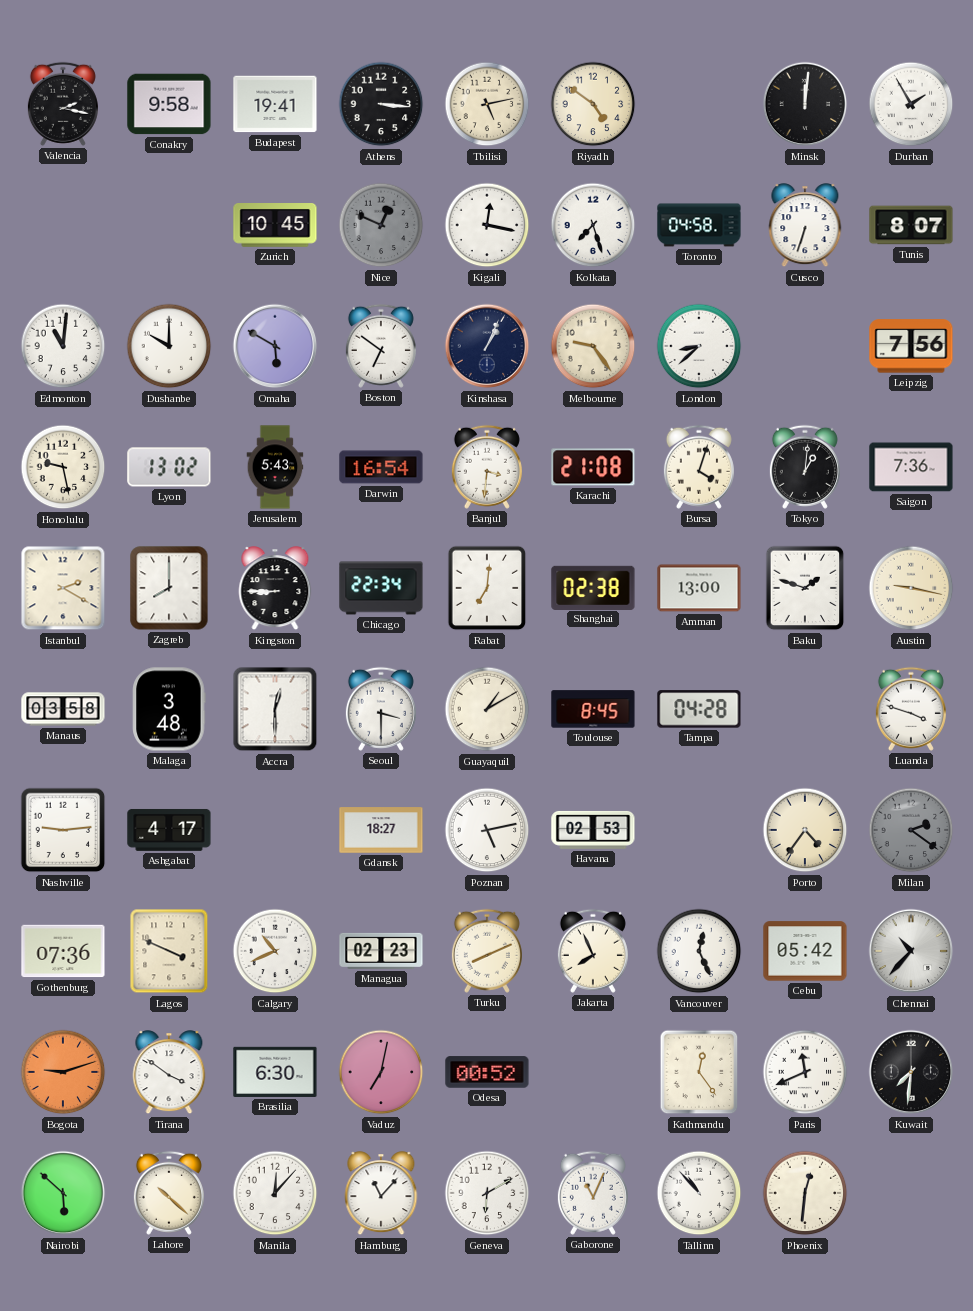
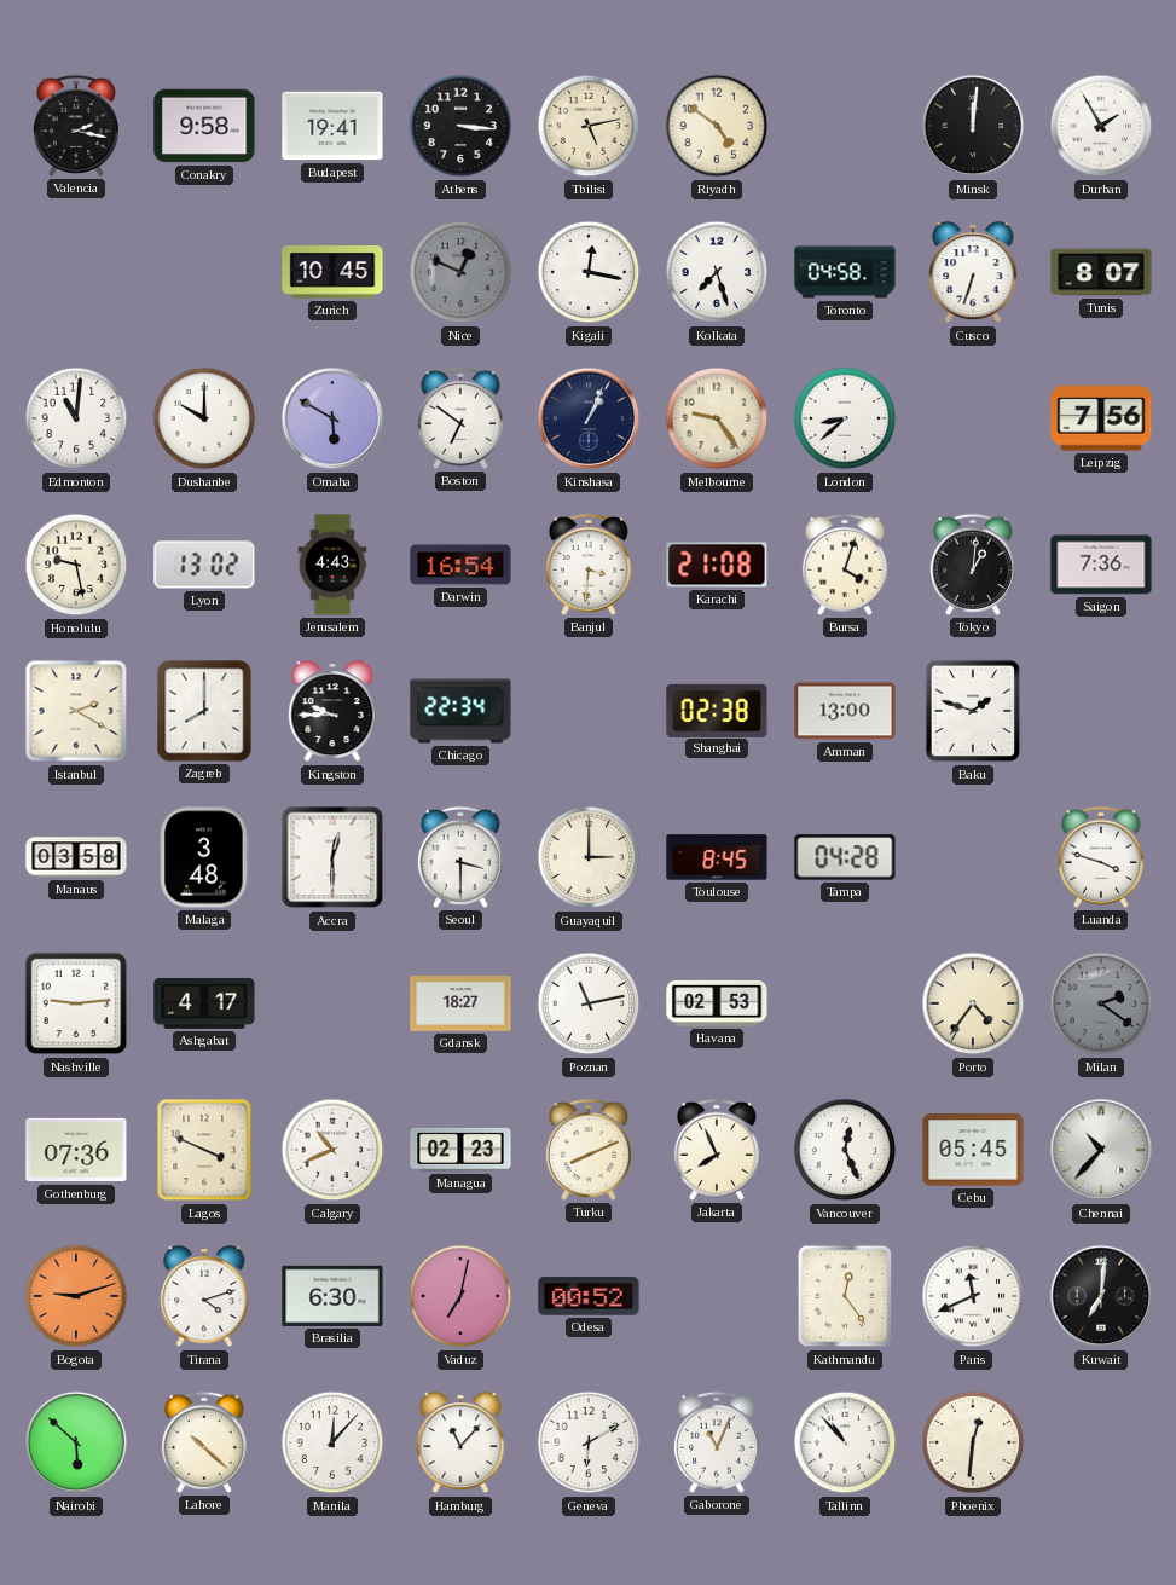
Jerusalem: 5:43 -> 4:43
Kingston: 8:45 -> 9:45
Rabat: 7:01 -> none
Austin: 9:17 -> none
Guayaquil: 1:10 -> 3:00
Poznan: 5:13 -> 11:13
Cebu: 05:42 -> 05:45
Tirana: 3:51 -> 4:12
Kuwait: 7:31 -> 7:01
